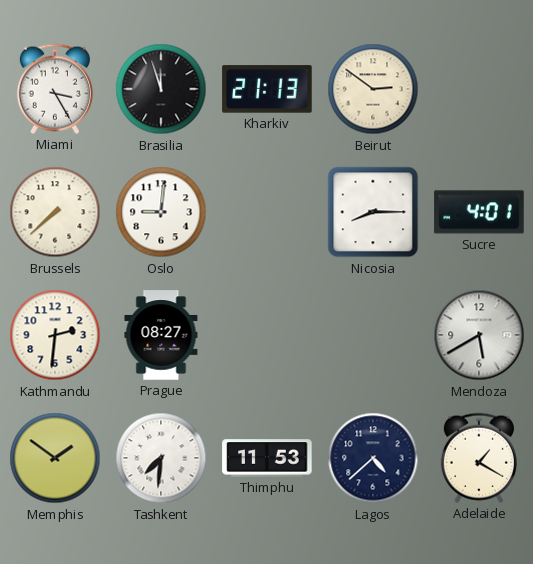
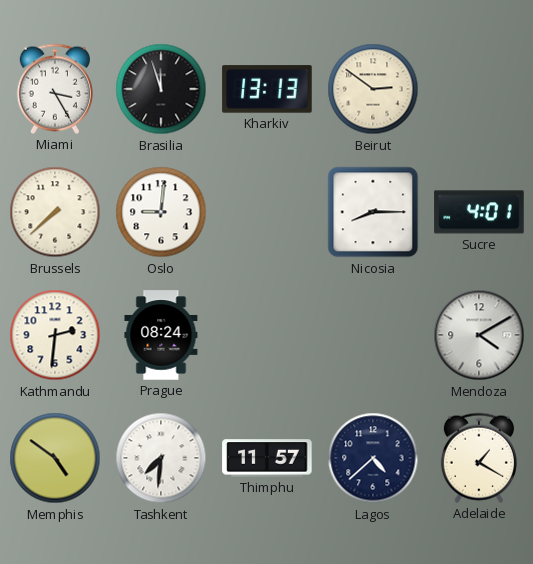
Kharkiv: 21:13 -> 13:13
Prague: 08:27 -> 08:24
Mendoza: 5:40 -> 4:10
Memphis: 1:51 -> 4:51
Thimphu: 11:53 -> 11:57
